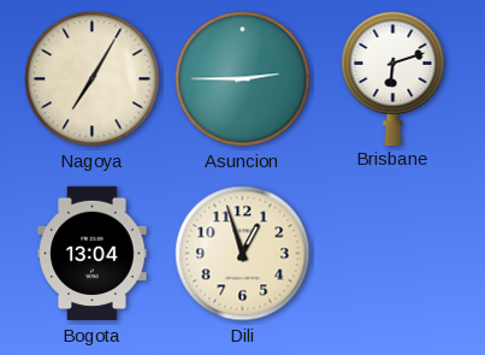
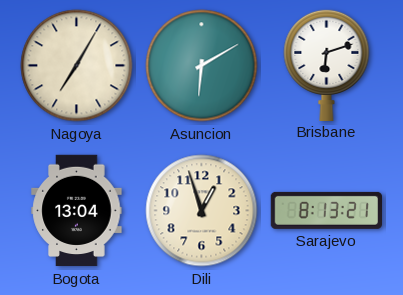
Asuncion: 2:45 -> 6:10
Sarajevo: none -> 8:13
